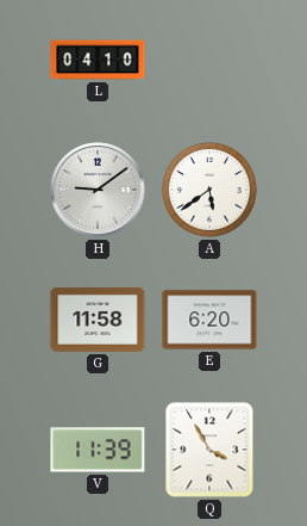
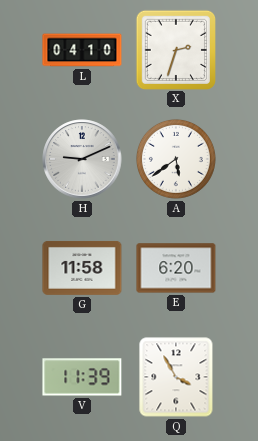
X: none -> 2:33
H: 9:09 -> 9:11
